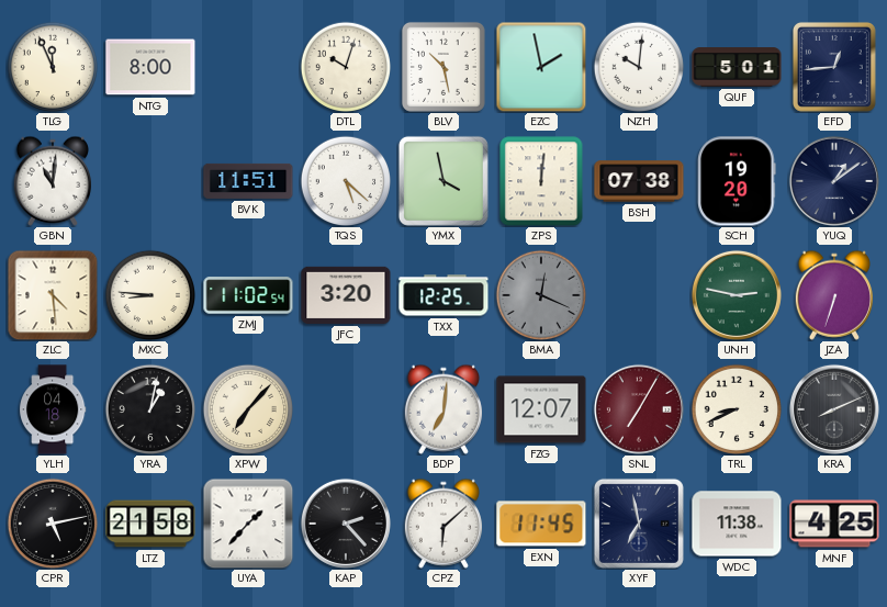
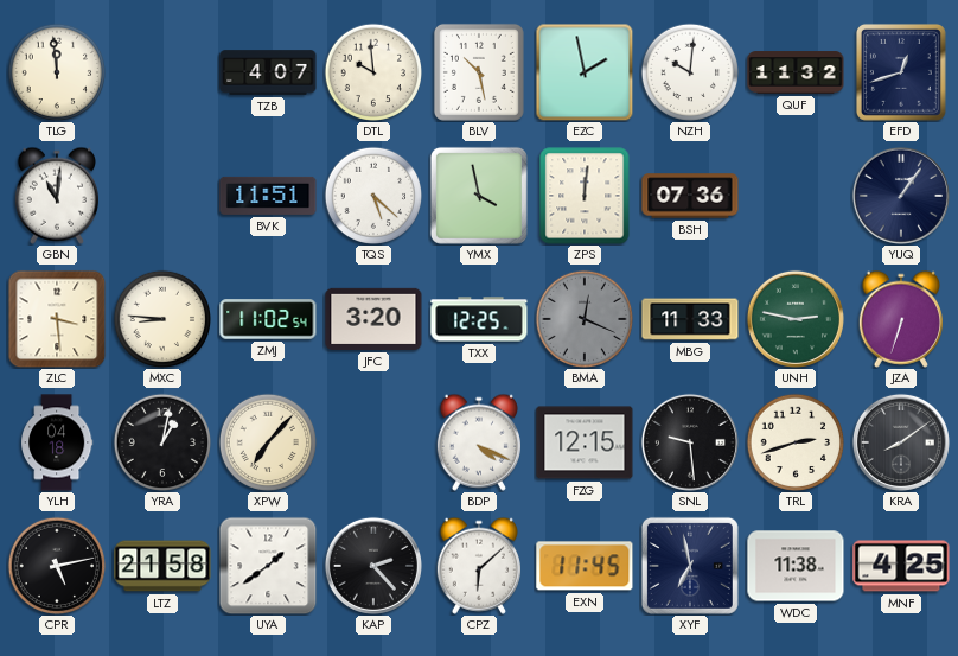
TLG: 11:56 -> 11:59
NTG: 8:00 -> none
TZB: none -> 4:07
DTL: 10:03 -> 9:59
QUF: 5:01 -> 11:32
EFD: 12:44 -> 12:42
BSH: 07:38 -> 07:36
SCH: 19:20 -> none
YUQ: 1:09 -> 1:06
ZLC: 4:29 -> 3:29
MBG: none -> 11:33
BDP: 7:01 -> 4:19
FZG: 12:07 -> 12:15
SNL: 7:05 -> 9:29
SNL dial: burgundy -> black
TRL: 8:41 -> 2:42
KRA: 8:11 -> 8:09
UYA: 1:37 -> 1:39
